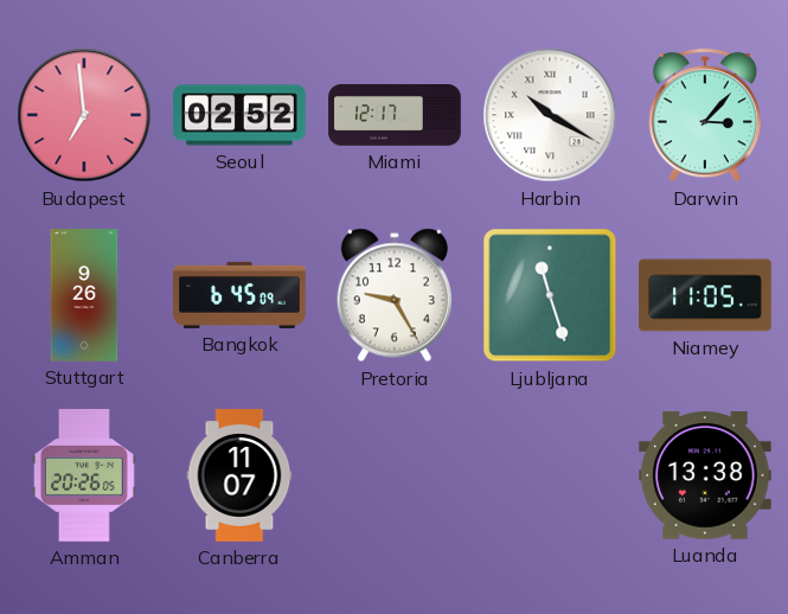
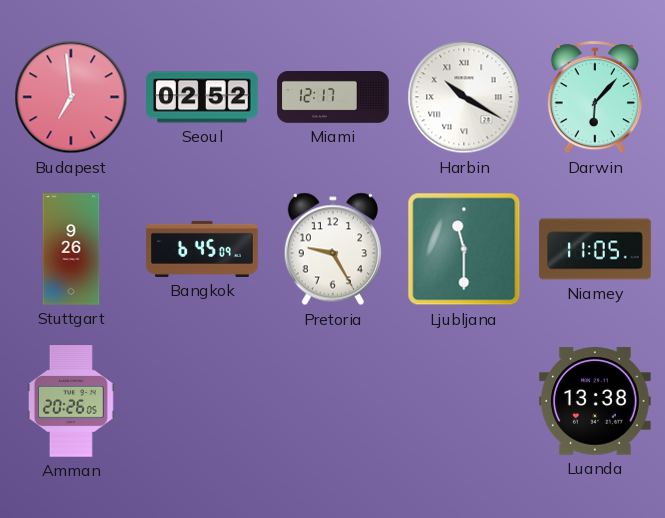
Darwin: 3:07 -> 6:07
Ljubljana: 11:27 -> 11:30
Canberra: 11:07 -> none
